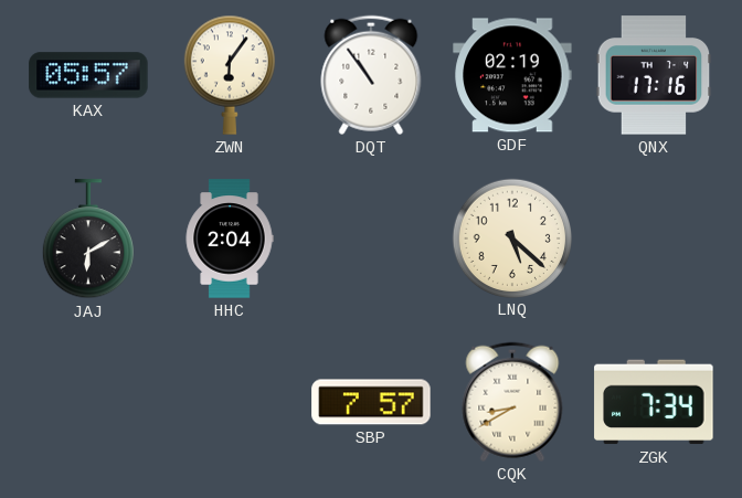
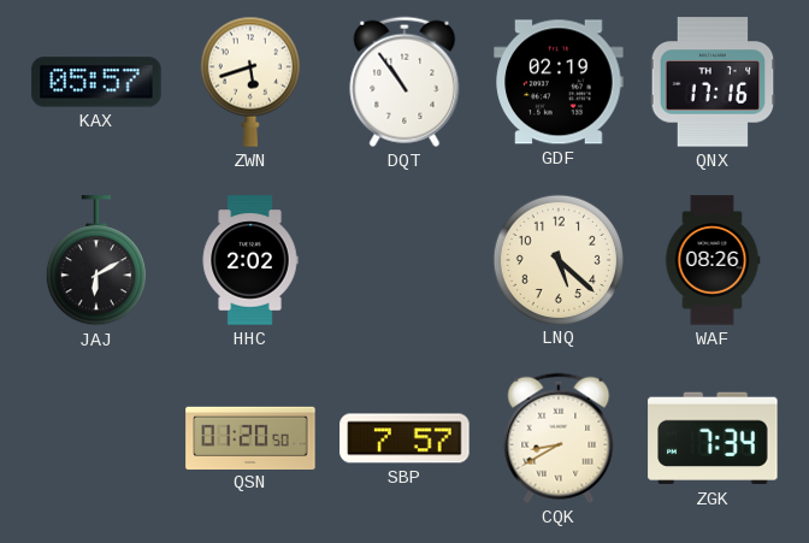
ZWN: 6:06 -> 5:42
HHC: 2:04 -> 2:02
WAF: none -> 08:26
QSN: none -> 01:20
